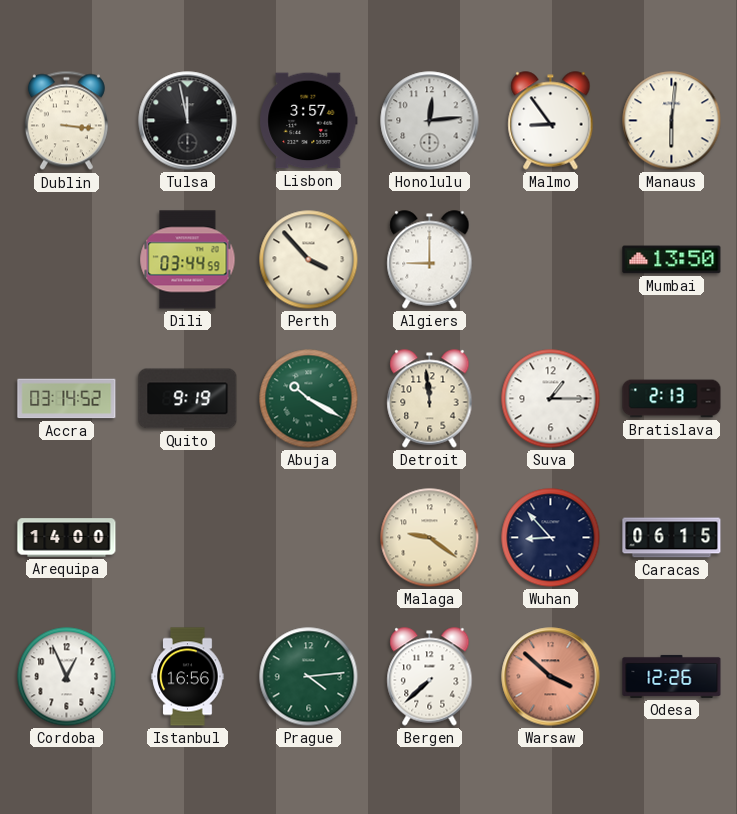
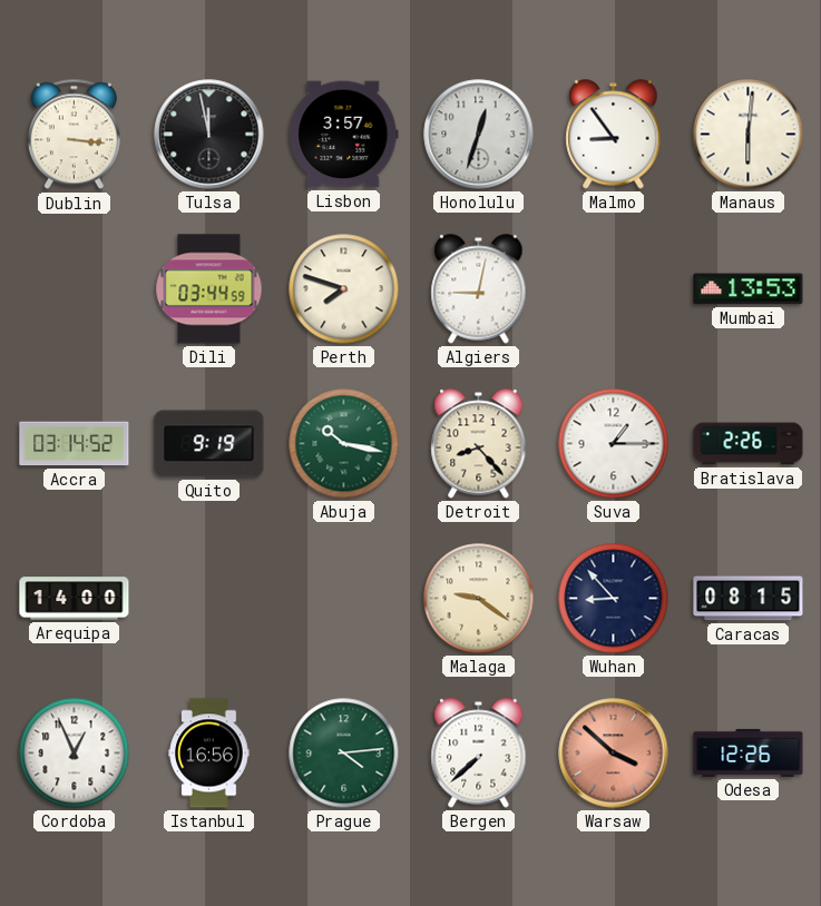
Honolulu: 12:14 -> 12:33
Perth: 3:53 -> 7:48
Algiers: 9:00 -> 9:02
Mumbai: 13:50 -> 13:53
Abuja: 10:20 -> 10:17
Detroit: 11:59 -> 8:23
Bratislava: 2:13 -> 2:26
Caracas: 06:15 -> 08:15
